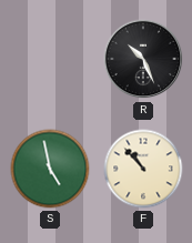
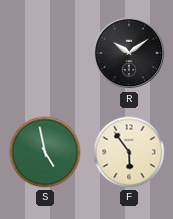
R: 10:26 -> 10:09
F: 10:53 -> 5:54
